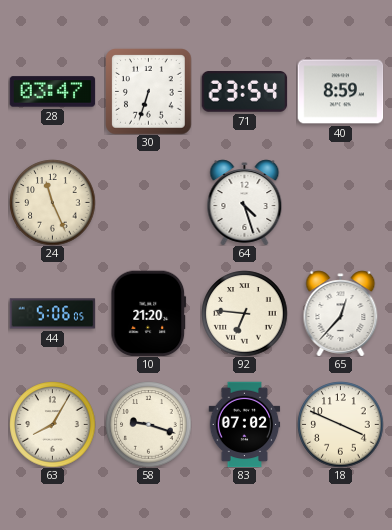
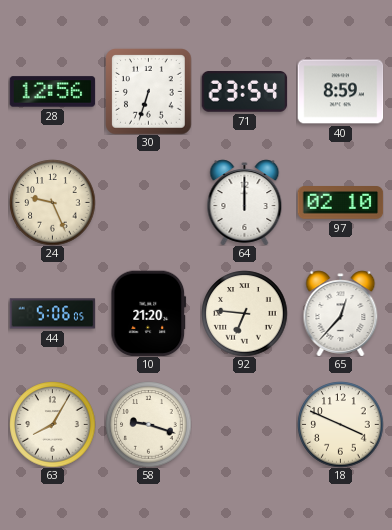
28: 03:47 -> 12:56
24: 11:26 -> 9:26
64: 4:27 -> 12:00
97: none -> 02:10
83: 07:02 -> none
